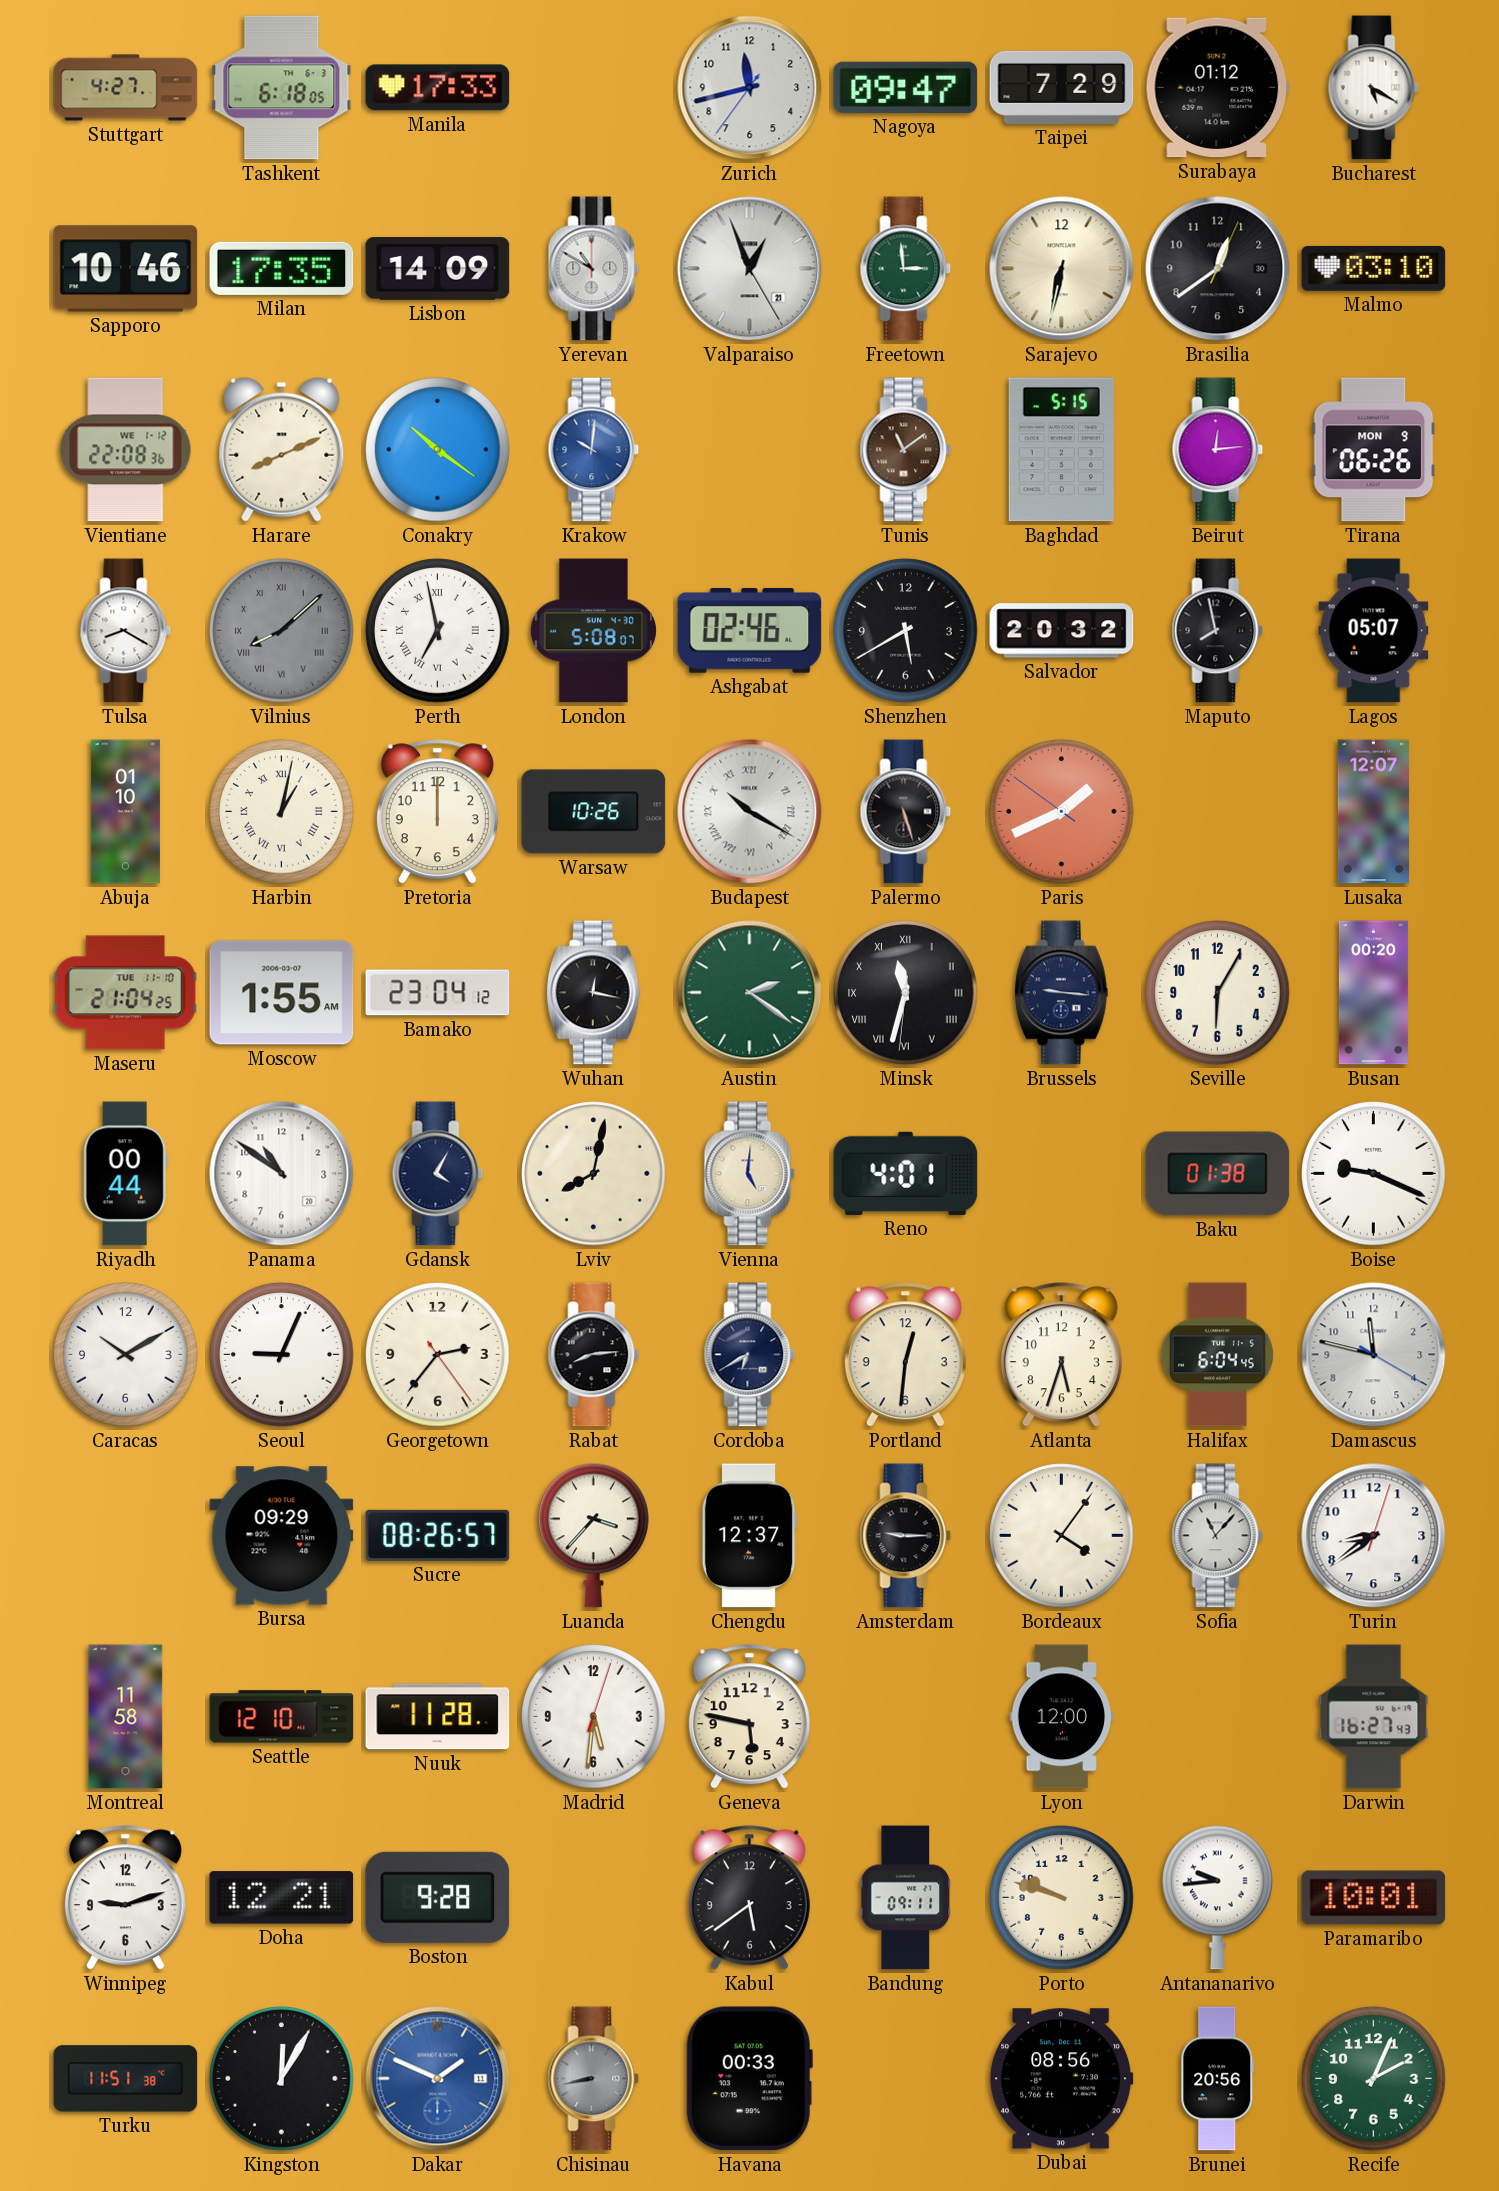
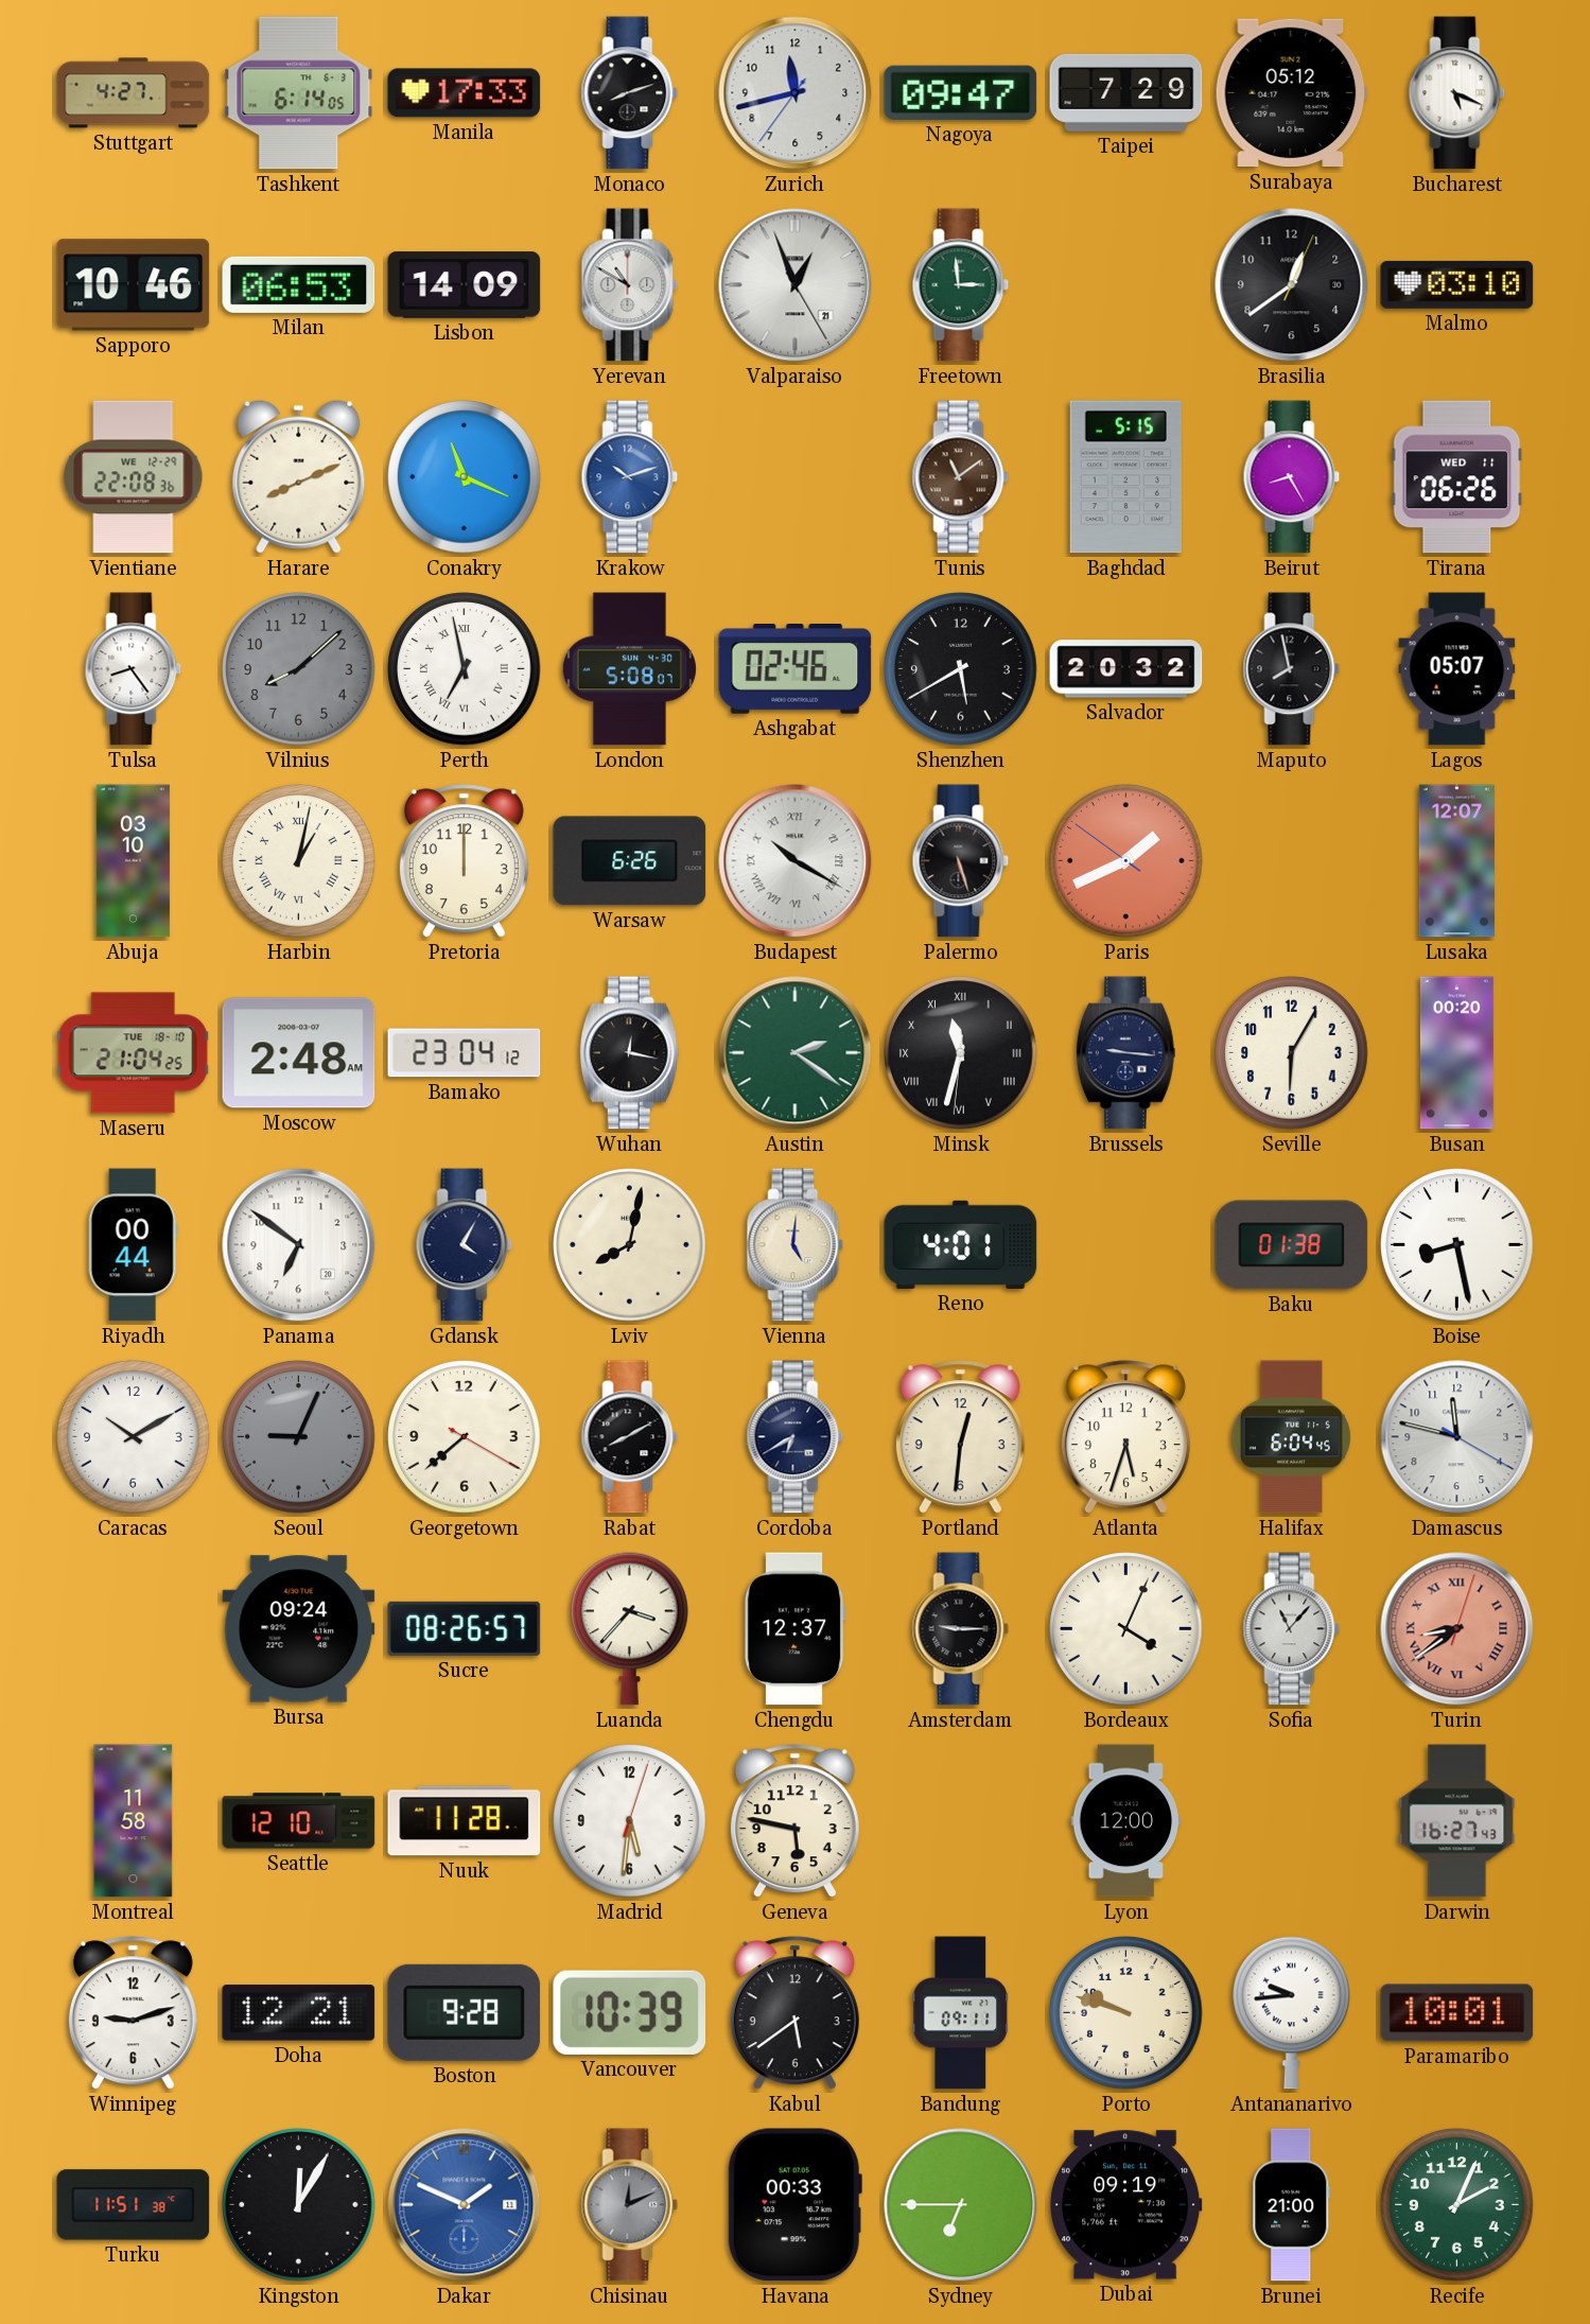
Tashkent: 6:18 -> 6:14
Monaco: none -> 8:12
Surabaya: 01:12 -> 05:12
Bucharest: 5:20 -> 5:19
Milan: 17:35 -> 06:53
Sarajevo: 6:32 -> none
Vientiane date: WE 1-12 -> WE 12-29
Conakry: 10:21 -> 11:19
Krakow: 10:01 -> 10:12
Beirut: 12:14 -> 8:25
Tirana date: MON 9 -> WED 11
Tulsa: 8:20 -> 8:24
Vilnius numerals: Roman -> Arabic
Abuja: 01:10 -> 03:10
Warsaw: 10:26 -> 6:26
Maseru date: TUE 11-10 -> TUE 18-10
Moscow: 1:55 -> 2:48
Panama: 10:51 -> 6:51
Boise: 9:19 -> 8:28
Seoul dial: white -> grey
Georgetown: 2:36 -> 7:38
Rabat: 8:14 -> 8:10
Bursa: 09:29 -> 09:24
Bordeaux: 4:06 -> 4:04
Turin dial: white -> salmon
Turin numerals: Arabic -> Roman
Vancouver: none -> 10:39
Chisinau: 8:43 -> 12:11
Sydney: none -> 6:45
Dubai: 08:56 -> 09:19
Brunei: 20:56 -> 21:00
